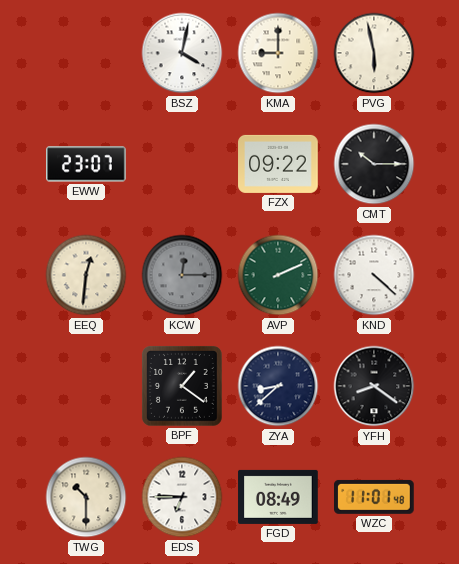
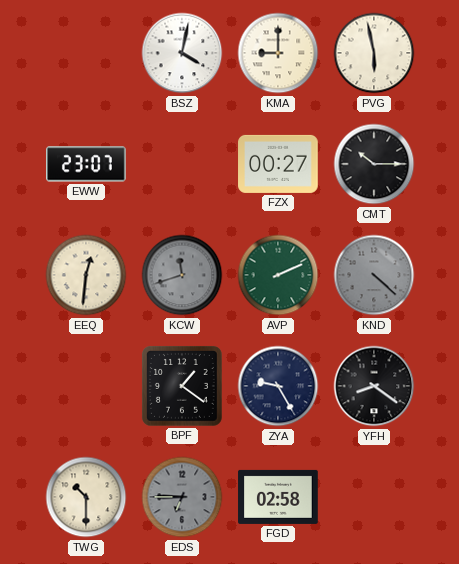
FZX: 09:22 -> 00:27
KCW: 12:15 -> 11:42
KND dial: white -> grey
ZYA: 8:38 -> 9:25
EDS dial: white -> grey
FGD: 08:49 -> 02:58
WZC: 11:01 -> none
